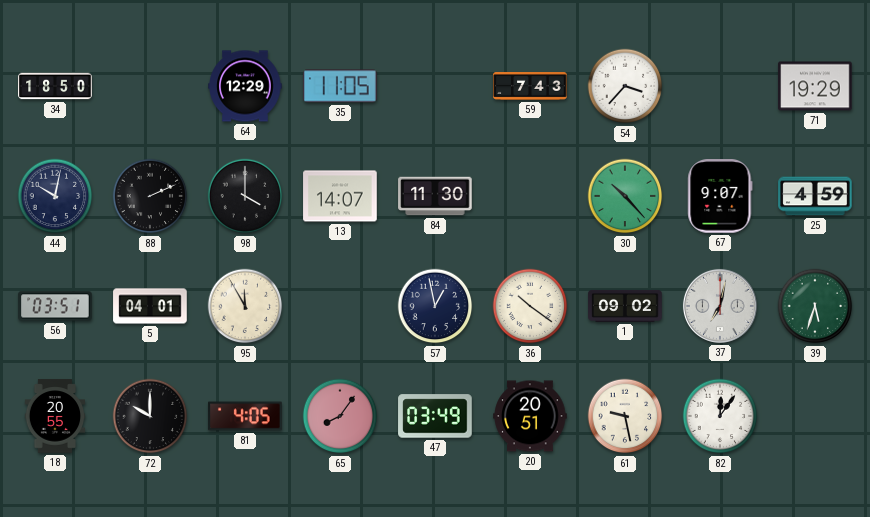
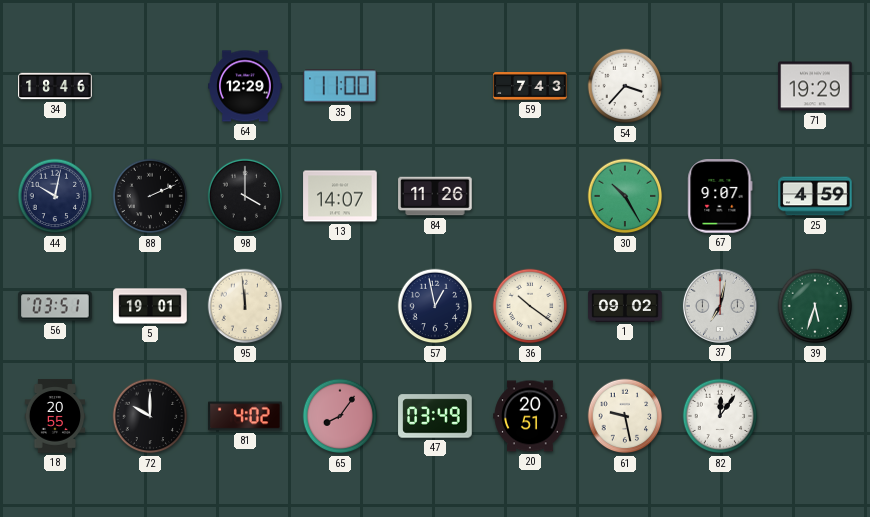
34: 18:50 -> 18:46
35: 11:05 -> 11:00
84: 11:30 -> 11:26
30: 10:23 -> 10:25
5: 04:01 -> 19:01
95: 11:55 -> 11:59
81: 4:05 -> 4:02
